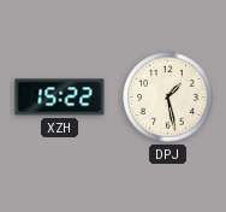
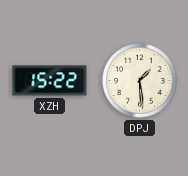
DPJ: 1:28 -> 1:29
